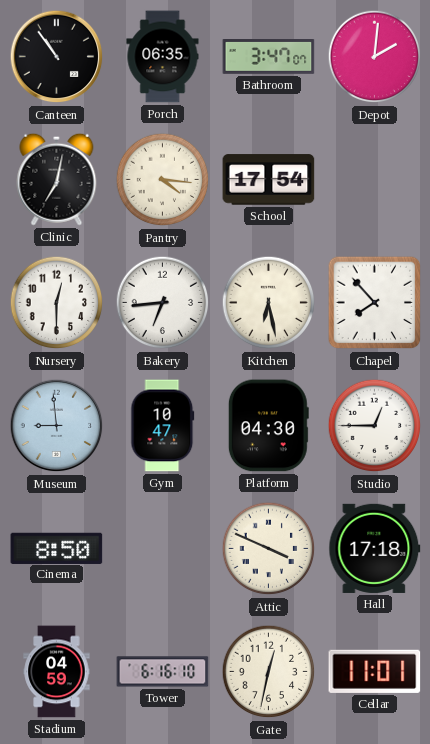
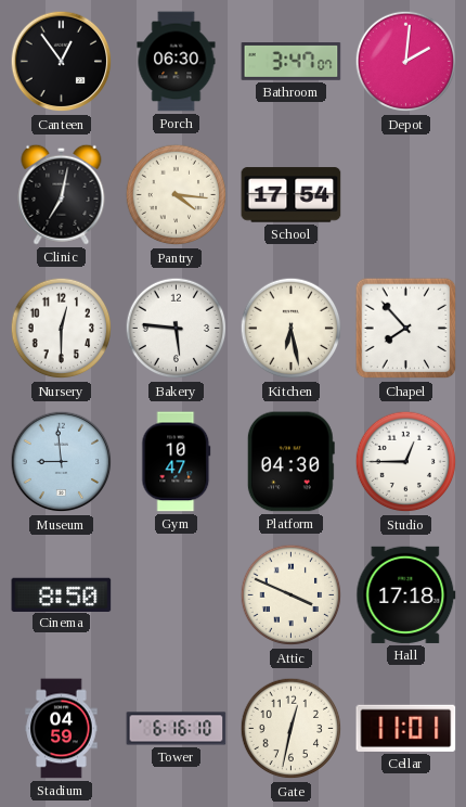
Canteen: 10:54 -> 12:54
Porch: 06:35 -> 06:30
Bakery: 6:44 -> 5:46
